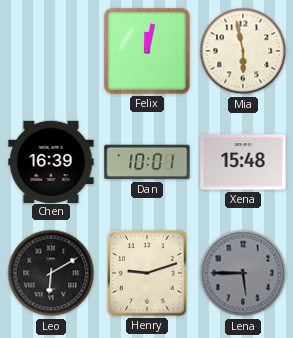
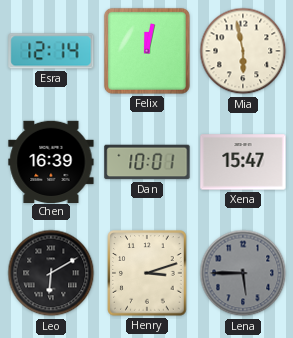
Esra: none -> 12:14
Xena: 15:48 -> 15:47
Henry: 9:12 -> 3:12
